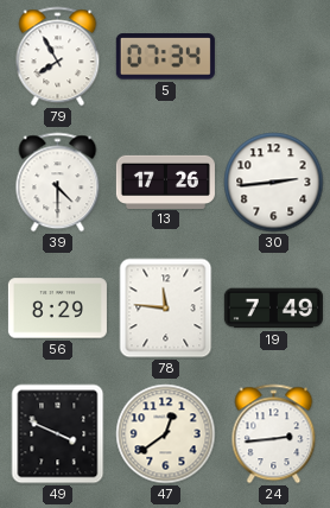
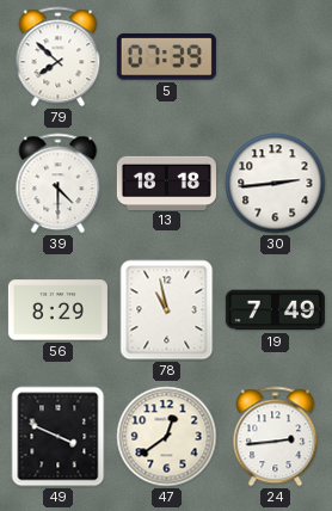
79: 7:55 -> 7:52
5: 07:34 -> 07:39
13: 17:26 -> 18:18
78: 11:46 -> 10:58
